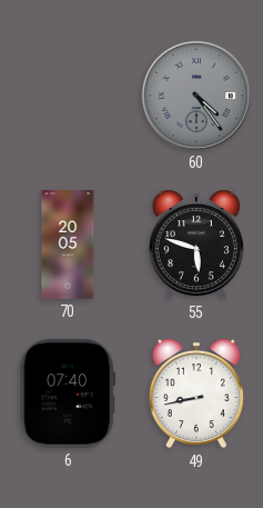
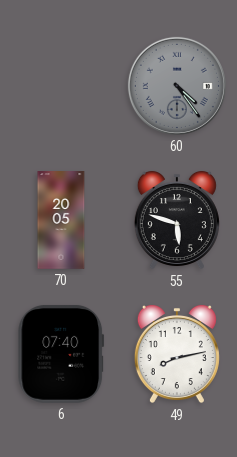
49: 8:43 -> 8:13
